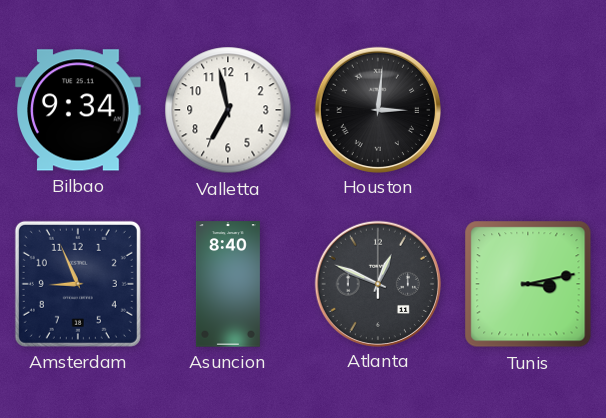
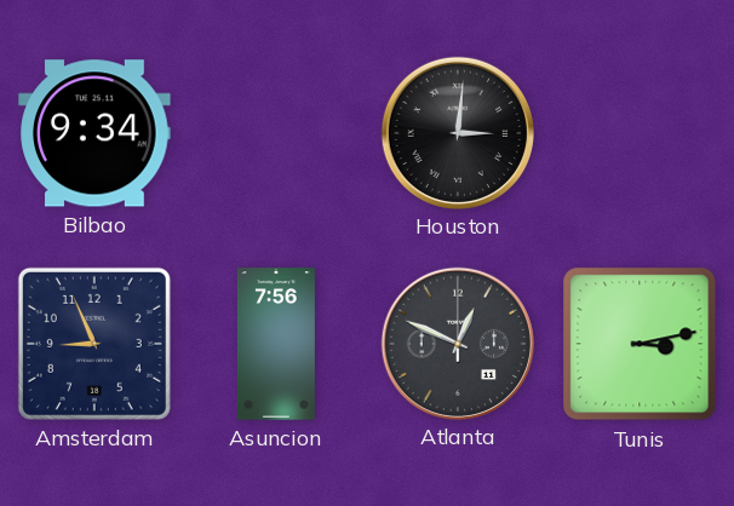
Valletta: 6:58 -> none
Asuncion: 8:40 -> 7:56
